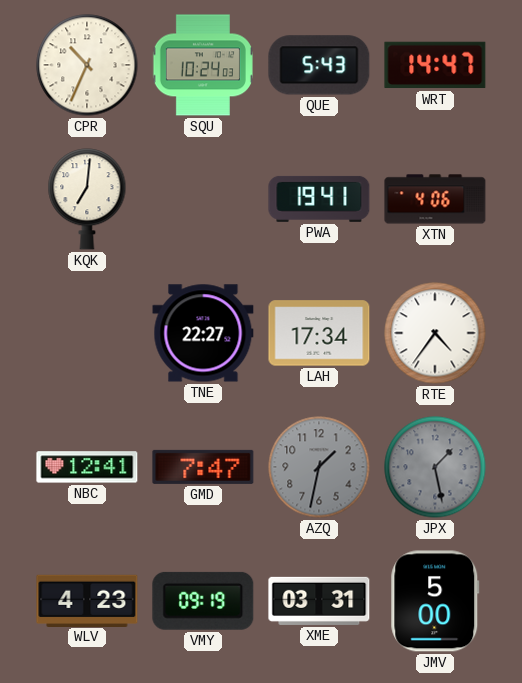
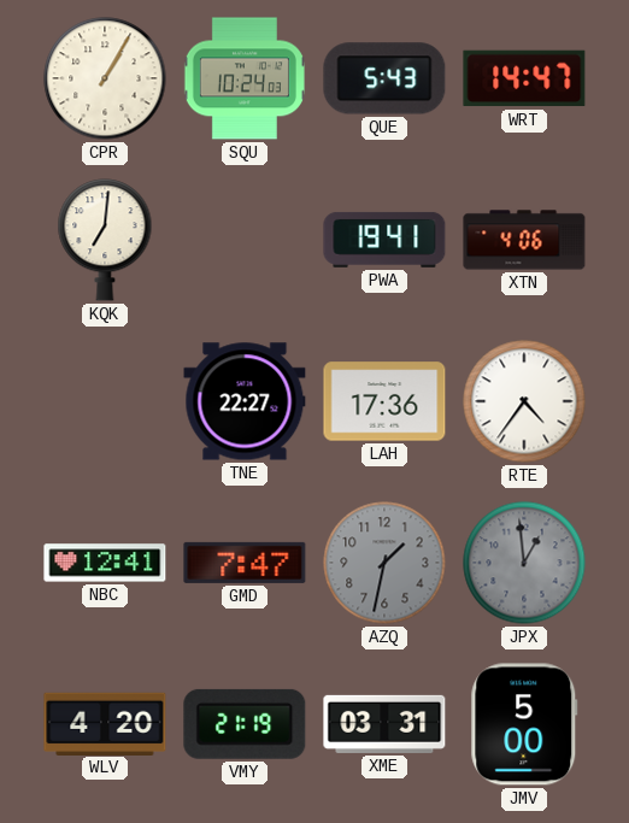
CPR: 10:34 -> 1:05
LAH: 17:34 -> 17:36
JPX: 1:28 -> 12:59
WLV: 4:23 -> 4:20
VMY: 09:19 -> 21:19
